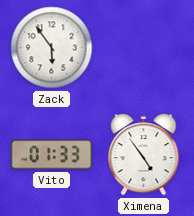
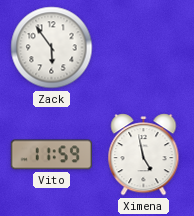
Vito: 01:33 -> 11:59
Ximena: 4:54 -> 4:58
